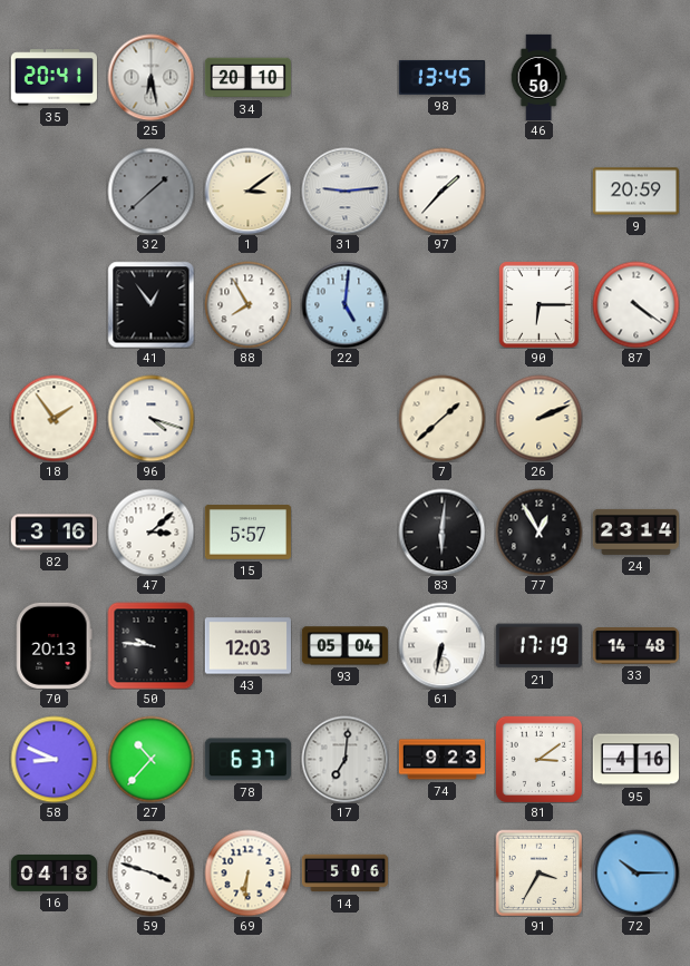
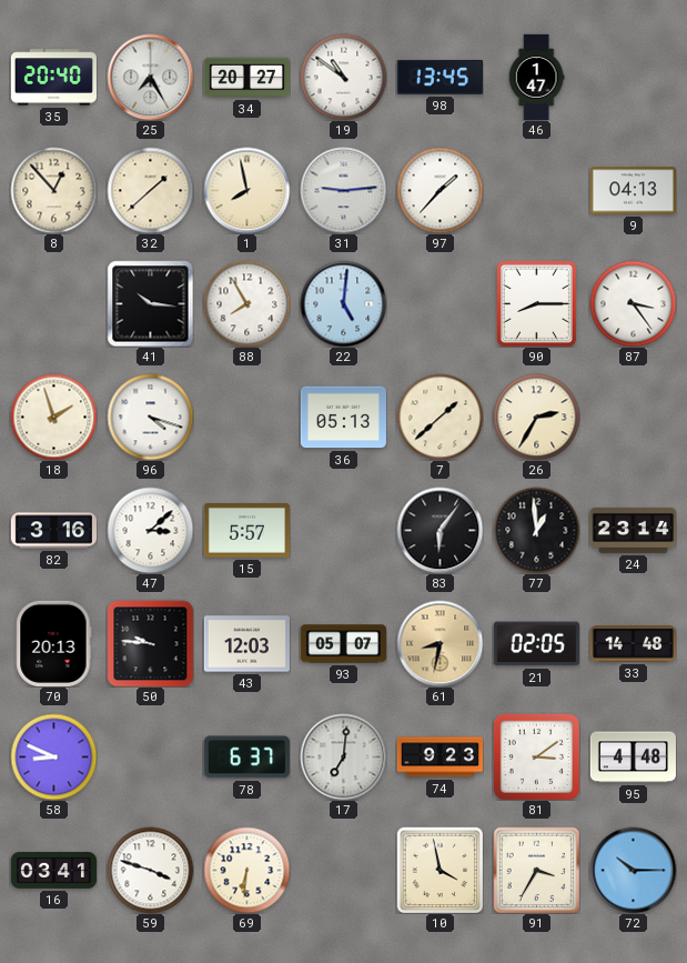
35: 20:41 -> 20:40
25: 6:28 -> 7:25
34: 20:10 -> 20:27
19: none -> 10:51
46: 1:50 -> 1:47
8: none -> 12:53
32 dial: grey -> cream
1: 3:09 -> 7:58
9: 20:59 -> 04:13
41: 12:54 -> 10:16
90: 6:15 -> 8:15
87: 4:21 -> 3:24
18: 1:54 -> 1:57
36: none -> 05:13
26: 2:11 -> 2:35
83: 6:01 -> 6:06
77: 12:55 -> 12:59
93: 05:04 -> 05:07
61: 6:32 -> 8:32
61 dial: white -> champagne
21: 17:19 -> 02:05
27: 10:37 -> none
95: 4:16 -> 4:48
16: 04:18 -> 03:41
14: 5:06 -> none
10: none -> 3:58
